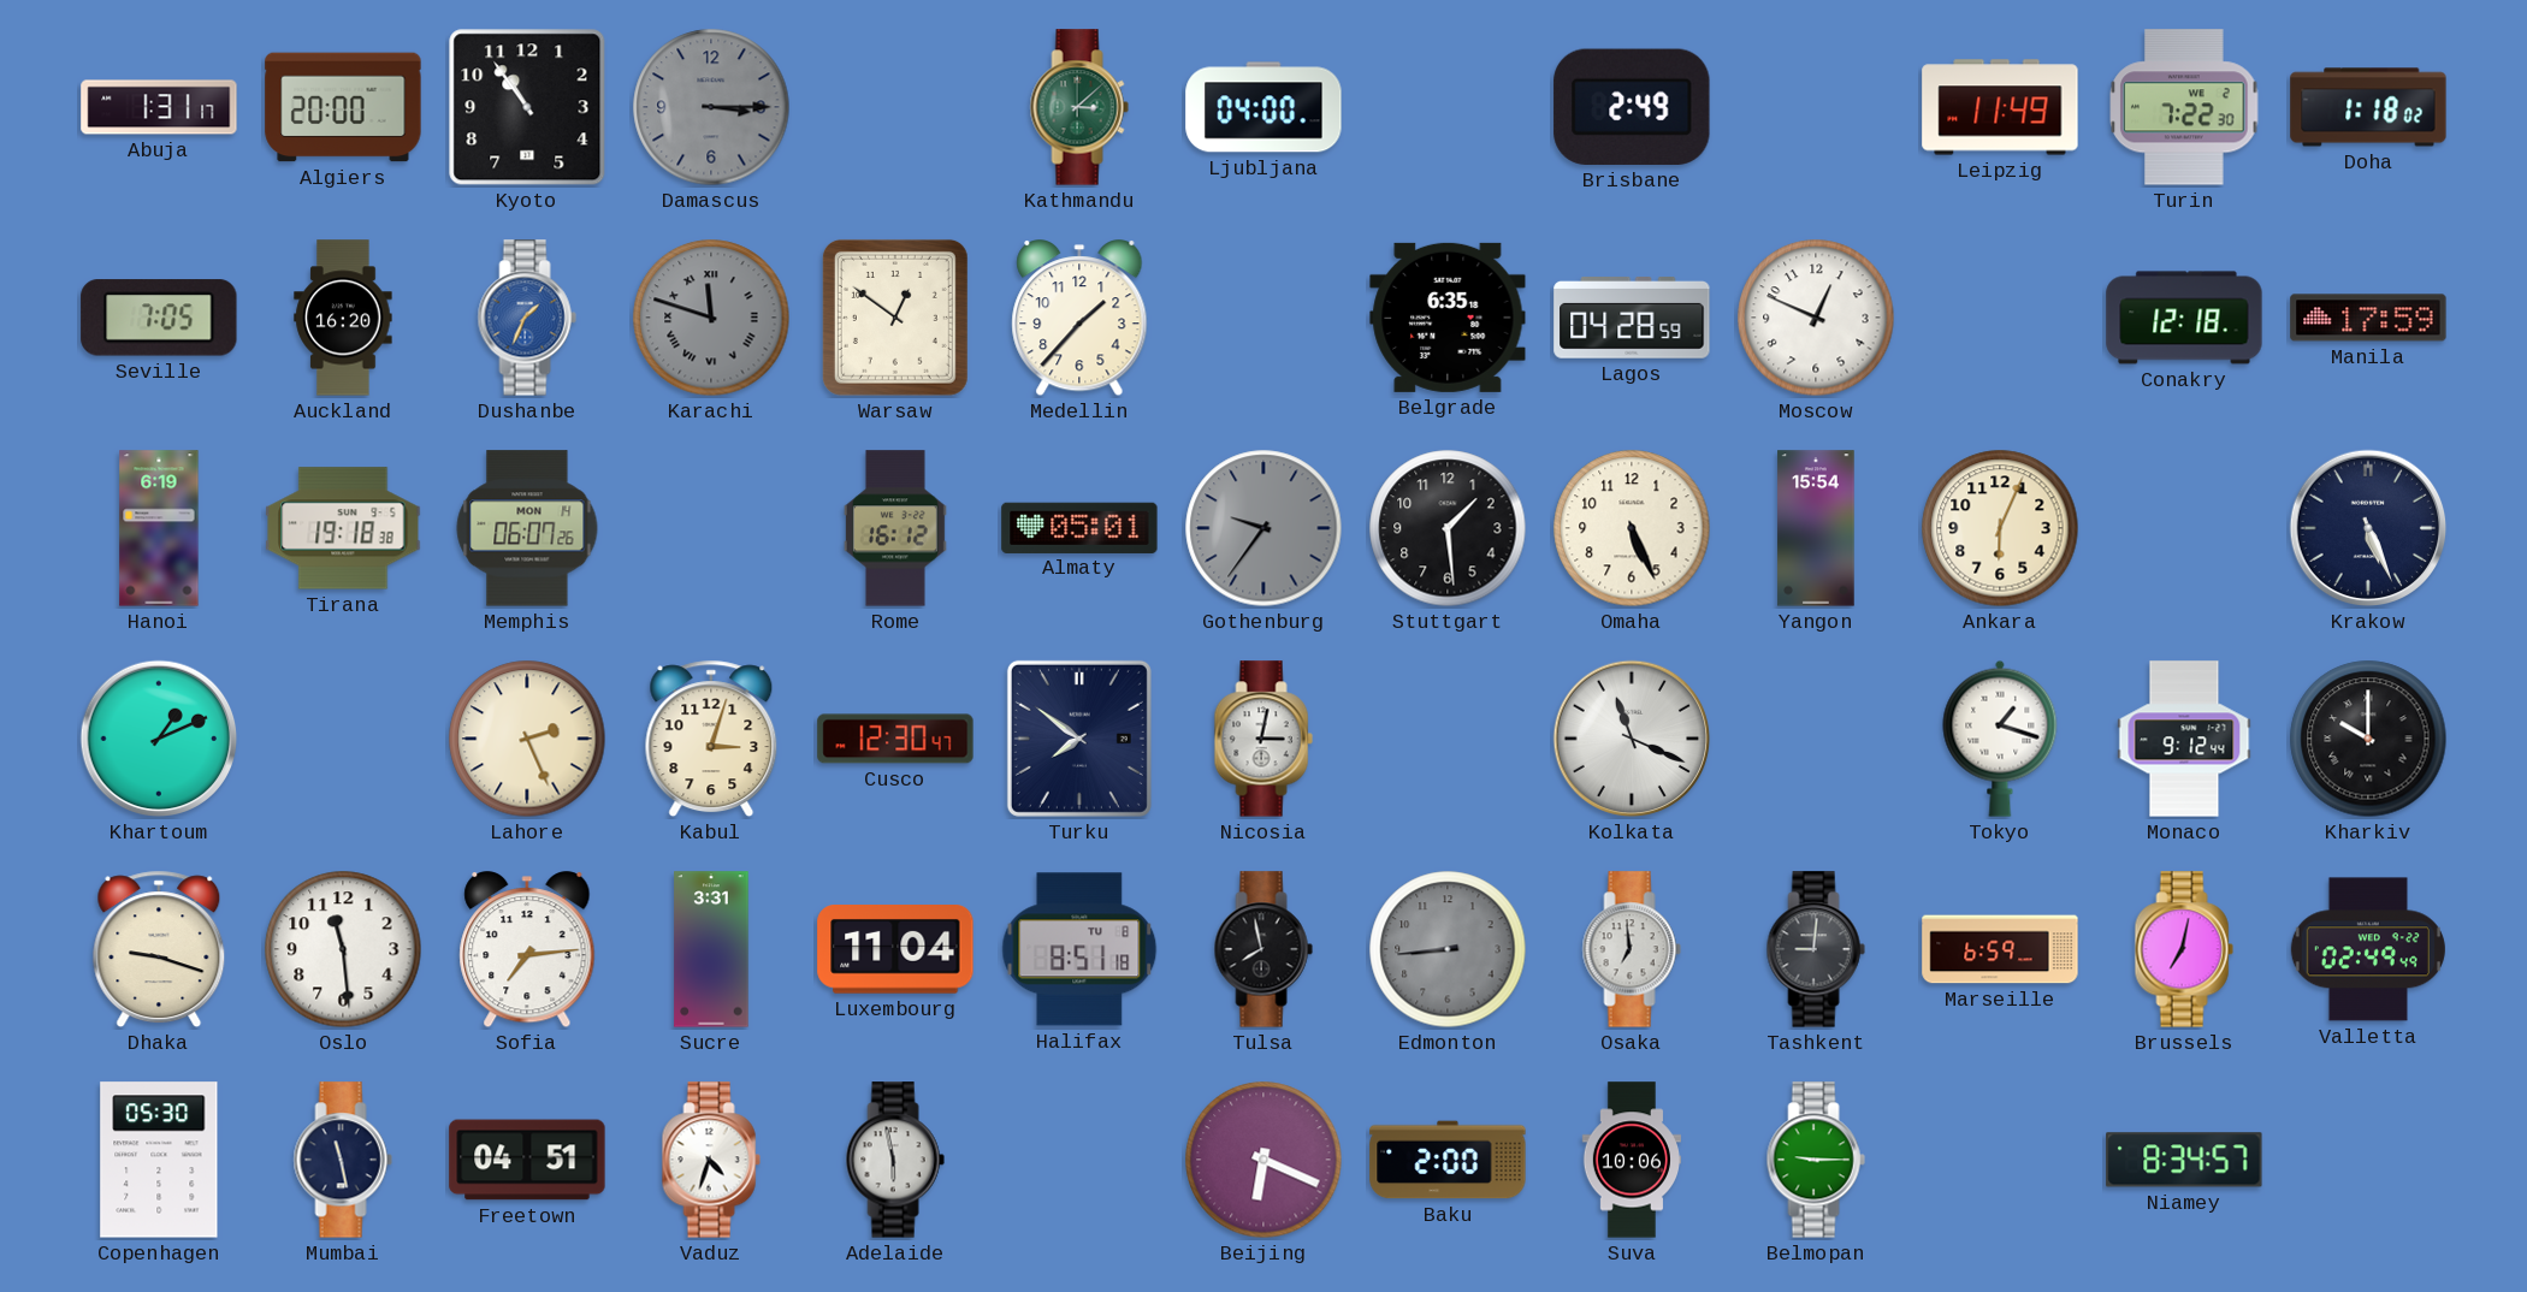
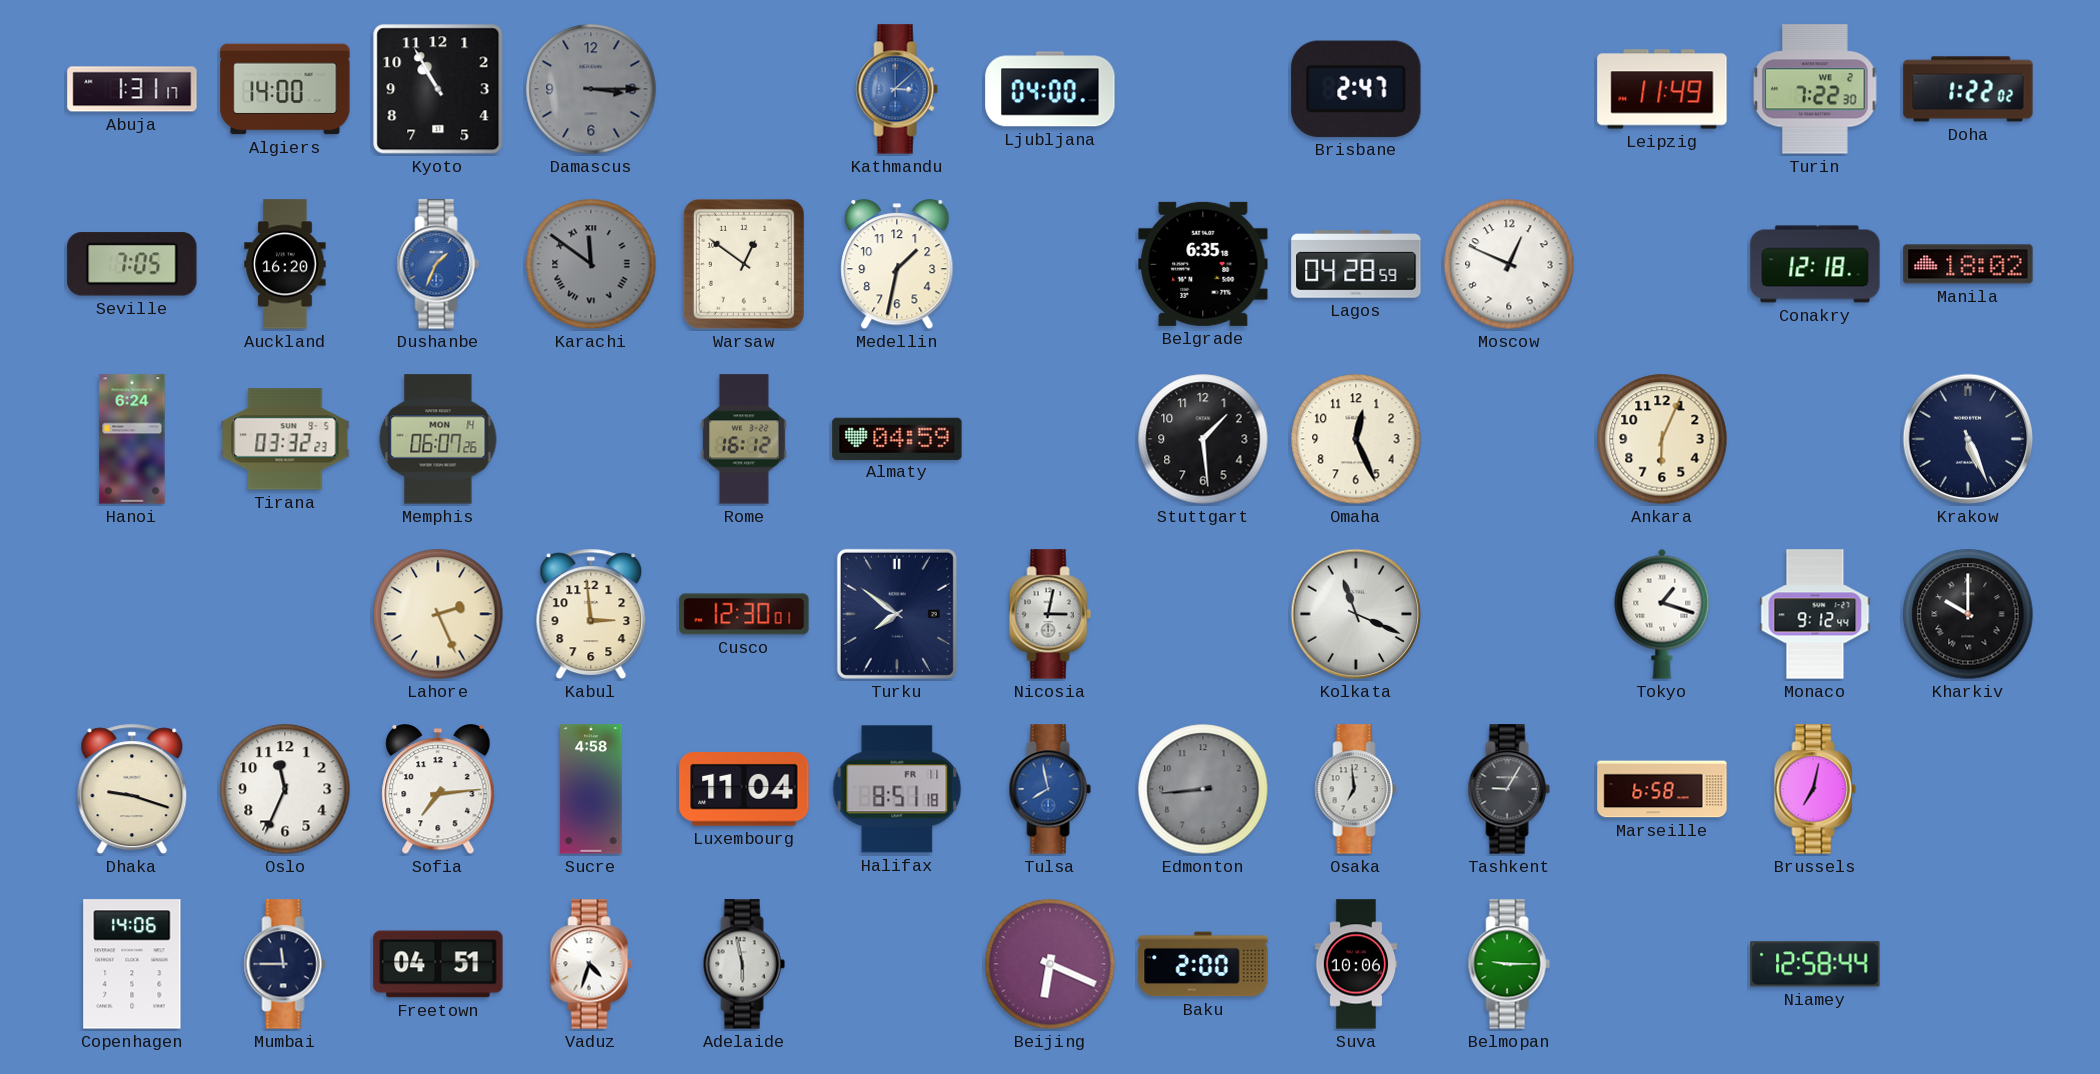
Algiers: 20:00 -> 14:00
Kyoto: 10:54 -> 10:55
Kathmandu dial: green -> blue
Brisbane: 2:49 -> 2:47
Doha: 1:18 -> 1:22
Karachi: 11:48 -> 11:51
Medellin: 1:37 -> 1:32
Manila: 17:59 -> 18:02
Hanoi: 6:19 -> 6:24
Tirana: 19:18 -> 03:32
Almaty: 05:01 -> 04:59
Gothenburg: 9:36 -> none
Omaha: 5:26 -> 12:26
Yangon: 15:54 -> none
Khartoum: 1:11 -> none
Kabul: 3:03 -> 2:59
Cusco: 12:30:47 -> 12:30:01
Oslo: 11:29 -> 11:34
Sucre: 3:31 -> 4:58
Halifax date: TU 8 -> FR 11
Tulsa dial: black -> blue
Tashkent: 9:01 -> 9:05
Marseille: 6:59 -> 6:58
Valletta: 02:49 -> none
Copenhagen: 05:30 -> 14:06
Mumbai: 11:28 -> 11:45
Niamey: 8:34 -> 12:58
